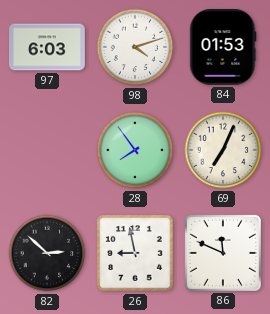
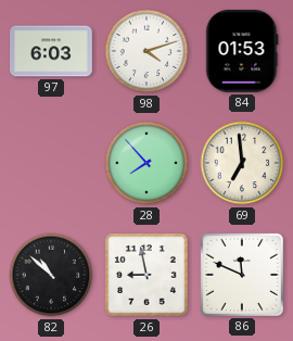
28: 7:54 -> 7:53
69: 7:04 -> 6:59
82: 2:52 -> 10:52
